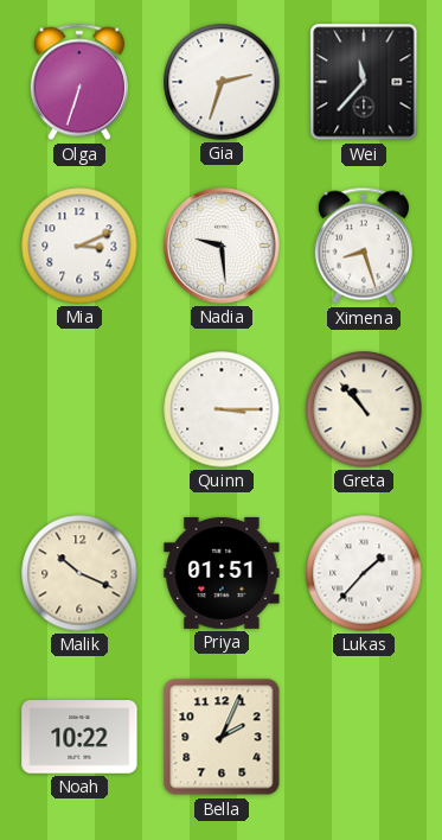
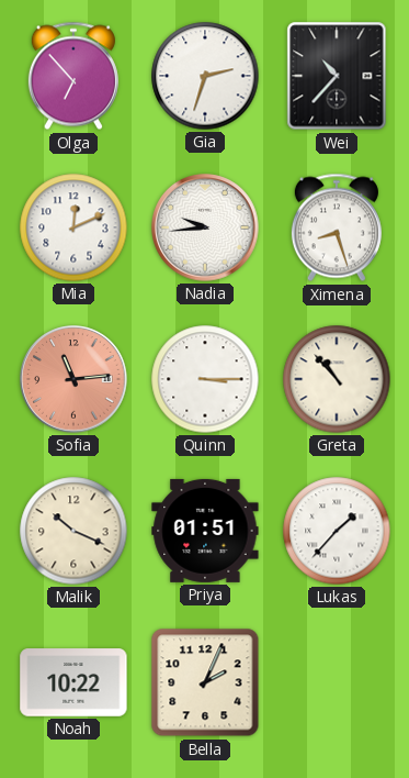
Olga: 6:33 -> 6:53
Wei: 11:37 -> 10:37
Mia: 3:11 -> 12:11
Nadia: 9:29 -> 9:44
Sofia: none -> 11:14
